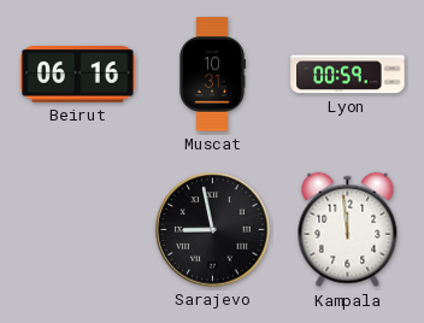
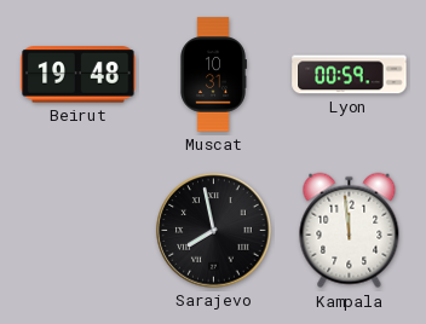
Beirut: 06:16 -> 19:48
Sarajevo: 8:58 -> 7:58
